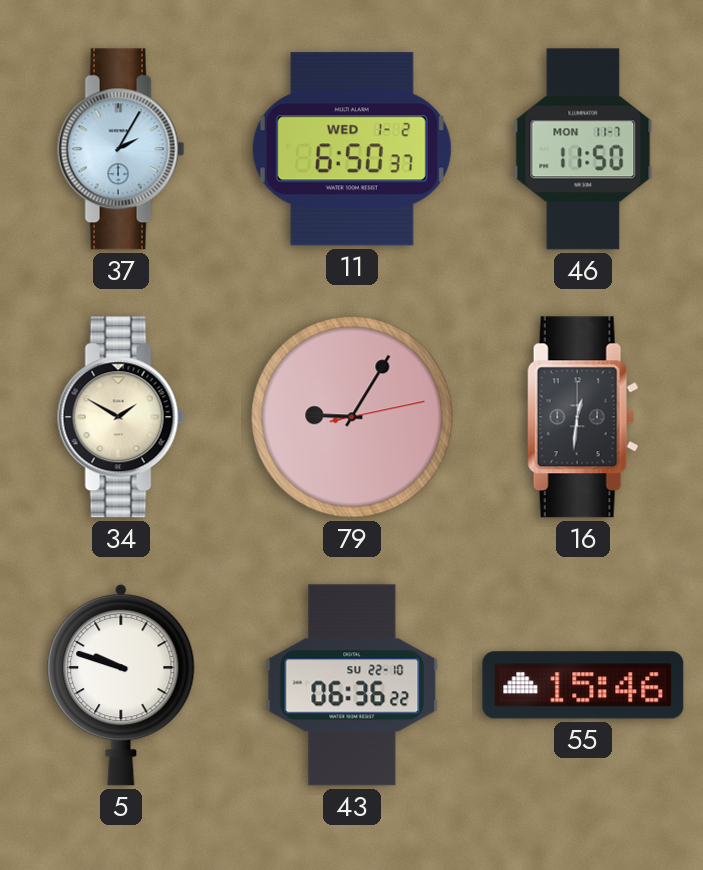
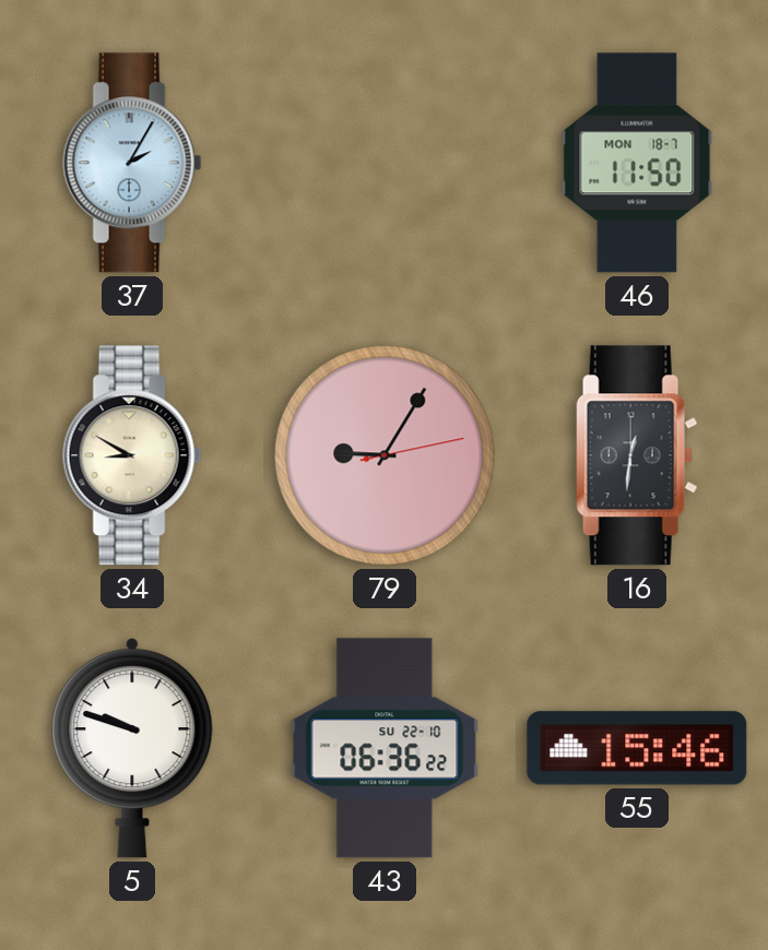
11: 6:50 -> none
46 date: MON 11-7 -> MON 18-7
34: 1:50 -> 8:50
